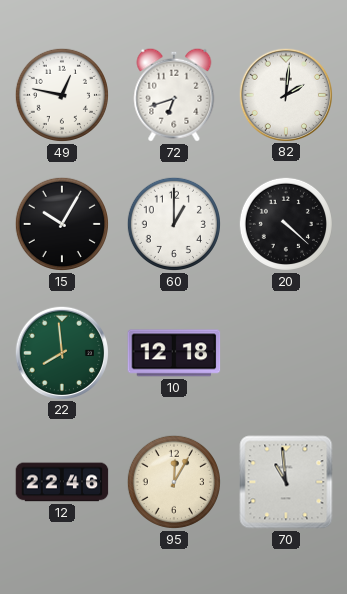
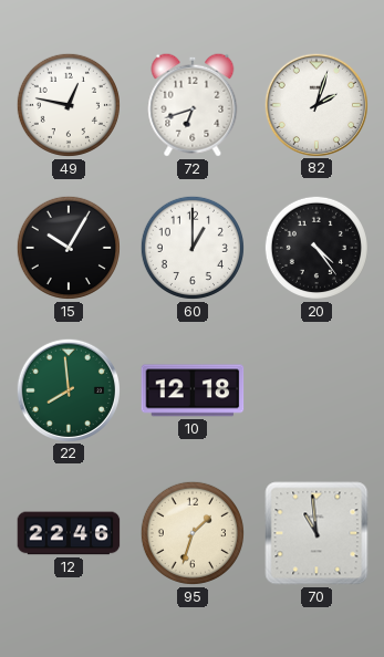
82: 2:01 -> 2:03
20: 4:22 -> 4:24
95: 12:05 -> 1:33
